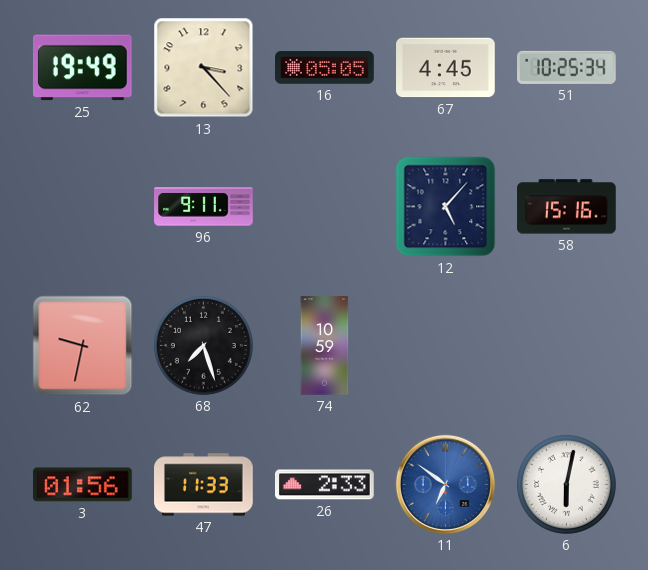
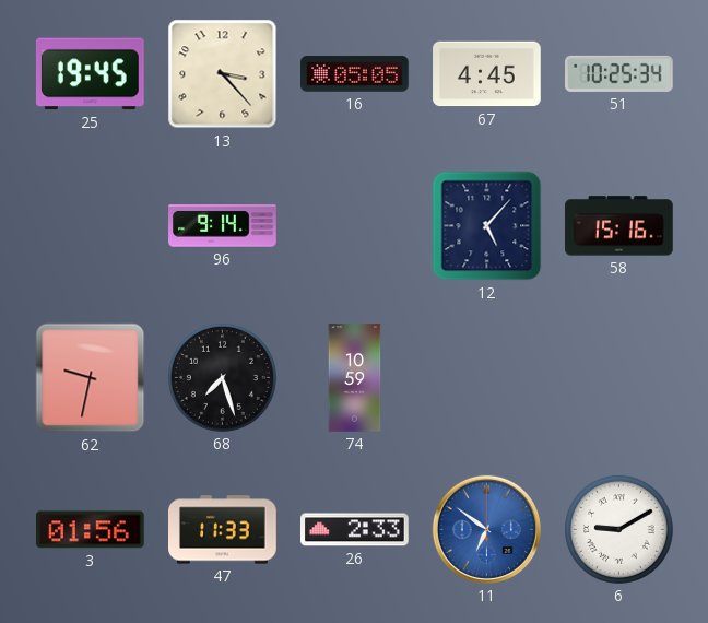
25: 19:49 -> 19:45
96: 9:11 -> 9:14
6: 6:02 -> 9:10
